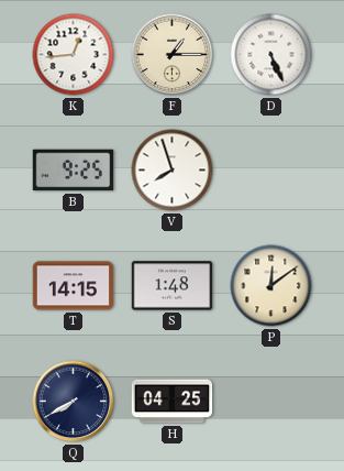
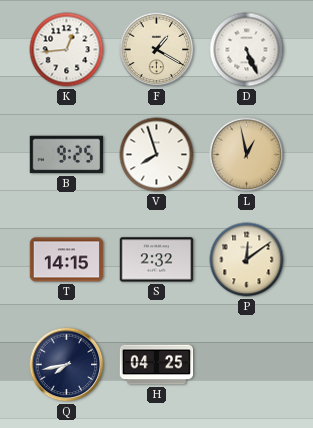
F: 1:15 -> 1:20
L: none -> 12:58
S: 1:48 -> 2:32
Q: 7:40 -> 7:43
